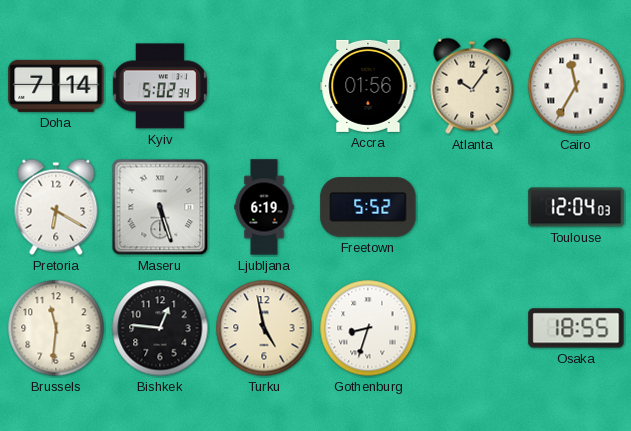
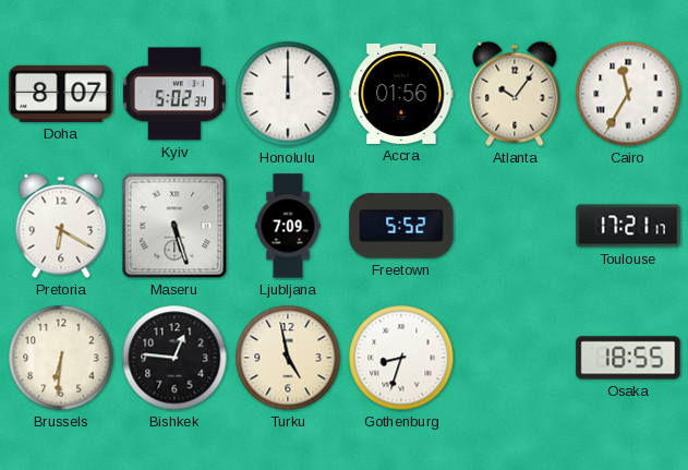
Doha: 7:14 -> 8:07
Honolulu: none -> 12:00
Ljubljana: 6:19 -> 7:09
Toulouse: 12:04 -> 17:21
Brussels: 11:31 -> 6:31
